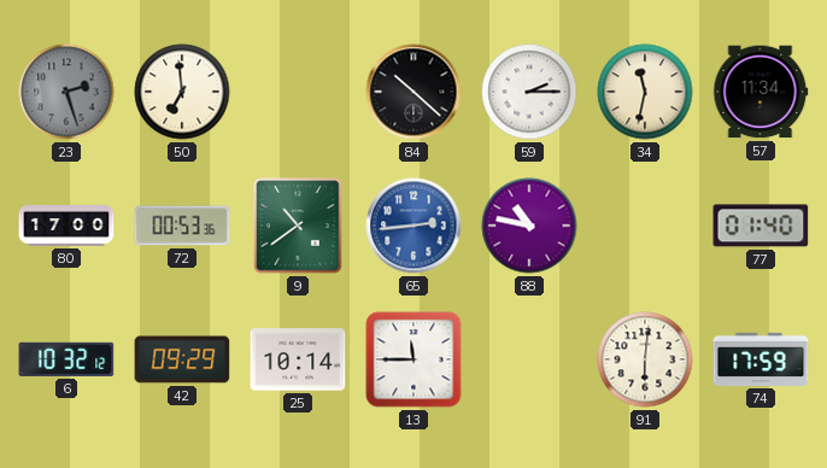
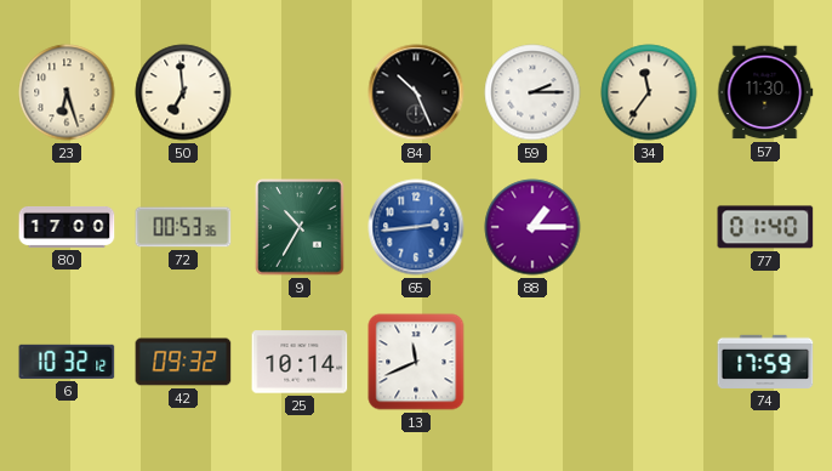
23: 2:27 -> 6:27
23 dial: grey -> cream
84: 10:22 -> 10:26
34: 11:32 -> 11:36
57: 11:34 -> 11:30
9: 10:39 -> 10:35
88: 10:47 -> 1:15
42: 09:29 -> 09:32
13: 11:45 -> 11:41
91: 6:01 -> none
